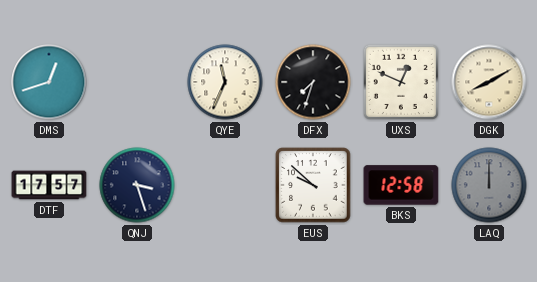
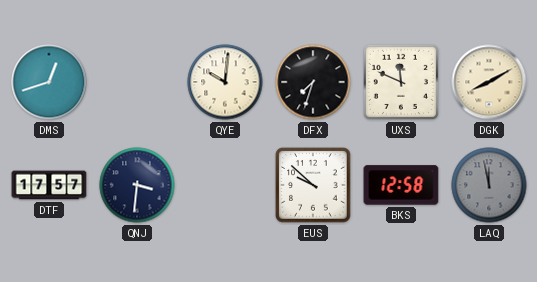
QYE: 11:34 -> 10:01
UXS: 12:49 -> 11:49
QNJ: 3:27 -> 3:31
LAQ: 12:00 -> 11:58
